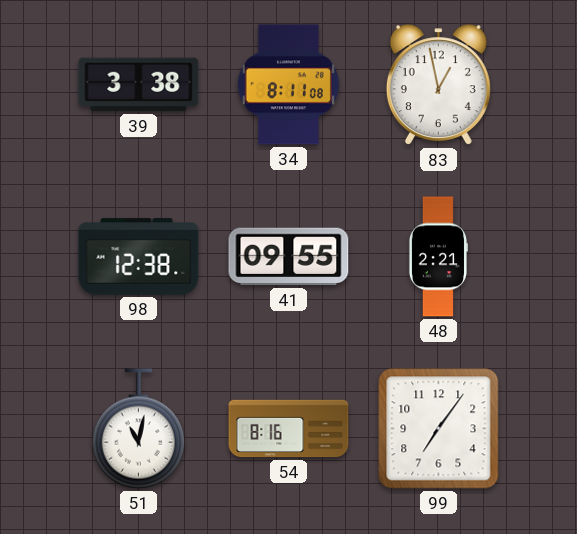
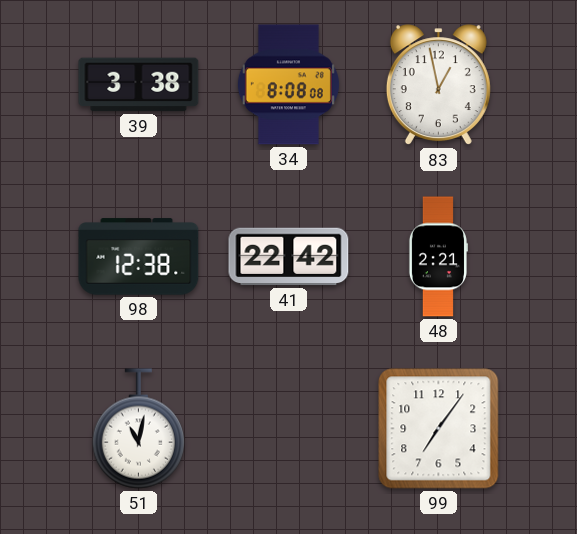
34: 8:11 -> 8:08
41: 09:55 -> 22:42
54: 8:16 -> none
